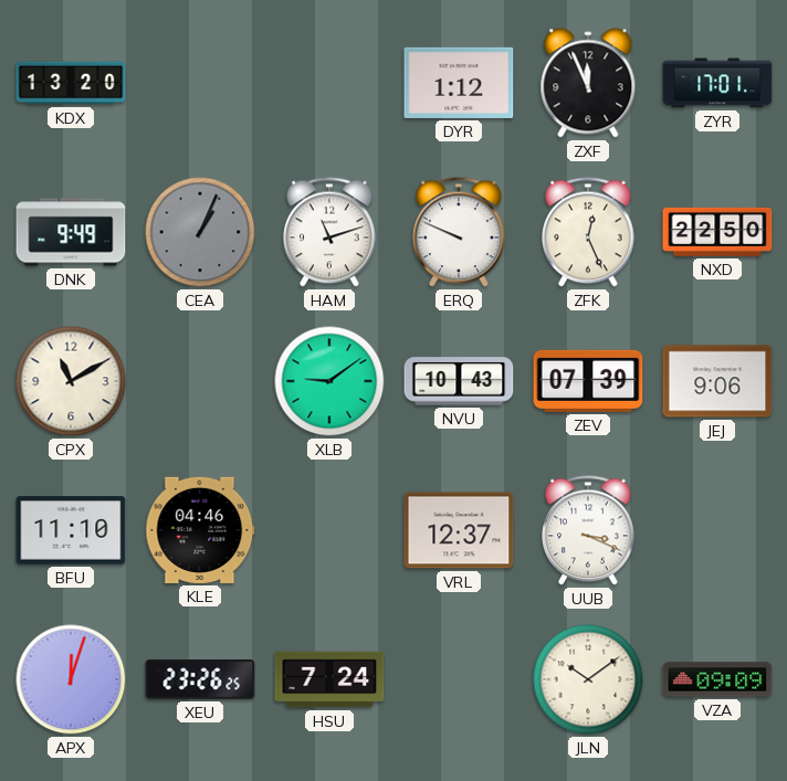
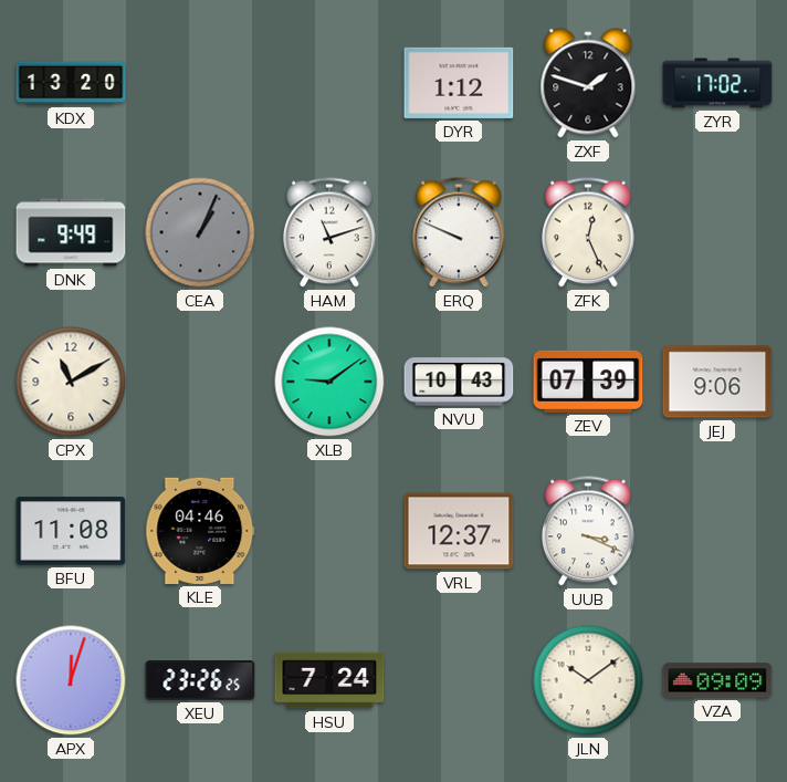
ZXF: 11:56 -> 1:48
ZYR: 17:01 -> 17:02
NXD: 22:50 -> none
BFU: 11:10 -> 11:08
